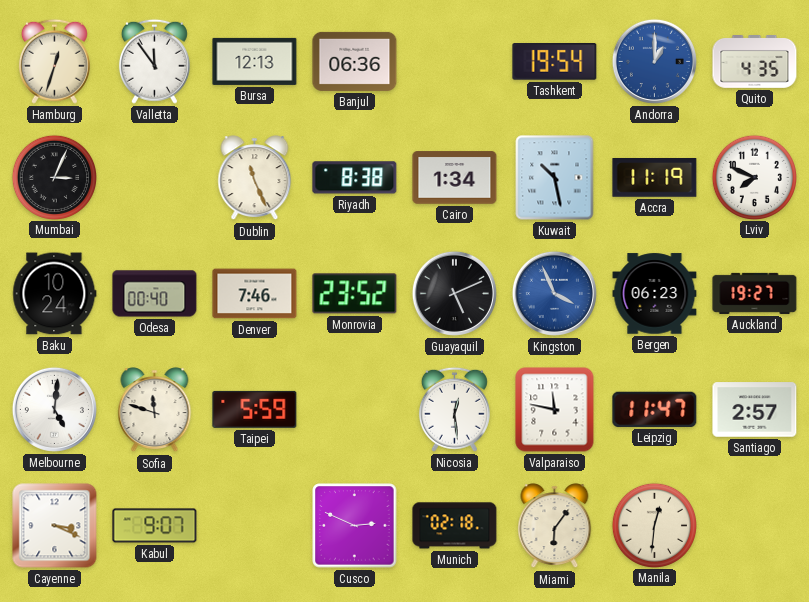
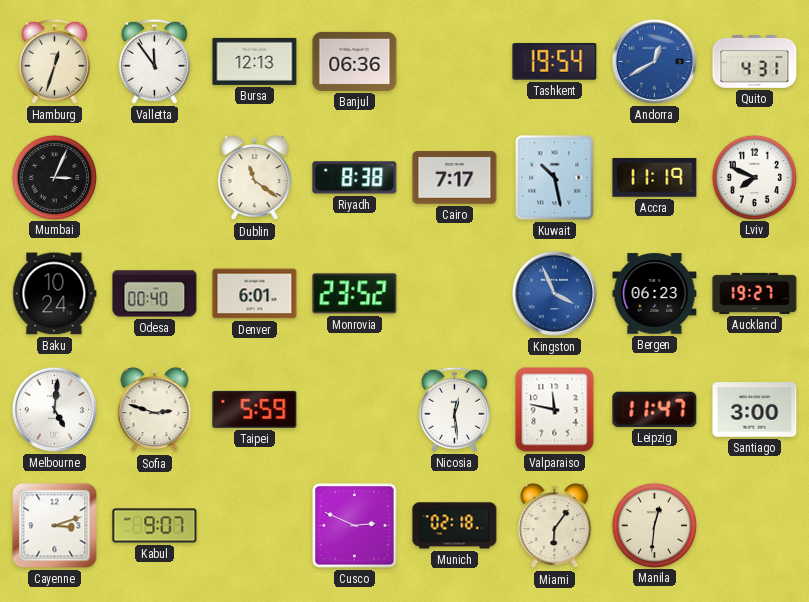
Andorra: 1:00 -> 12:40
Quito: 4:35 -> 4:31
Dublin: 11:26 -> 11:21
Cairo: 1:34 -> 7:17
Denver: 7:46 -> 6:01
Guayaquil: 5:11 -> none
Sofia: 11:48 -> 2:48
Santiago: 2:57 -> 3:00
Cayenne: 3:19 -> 3:12
